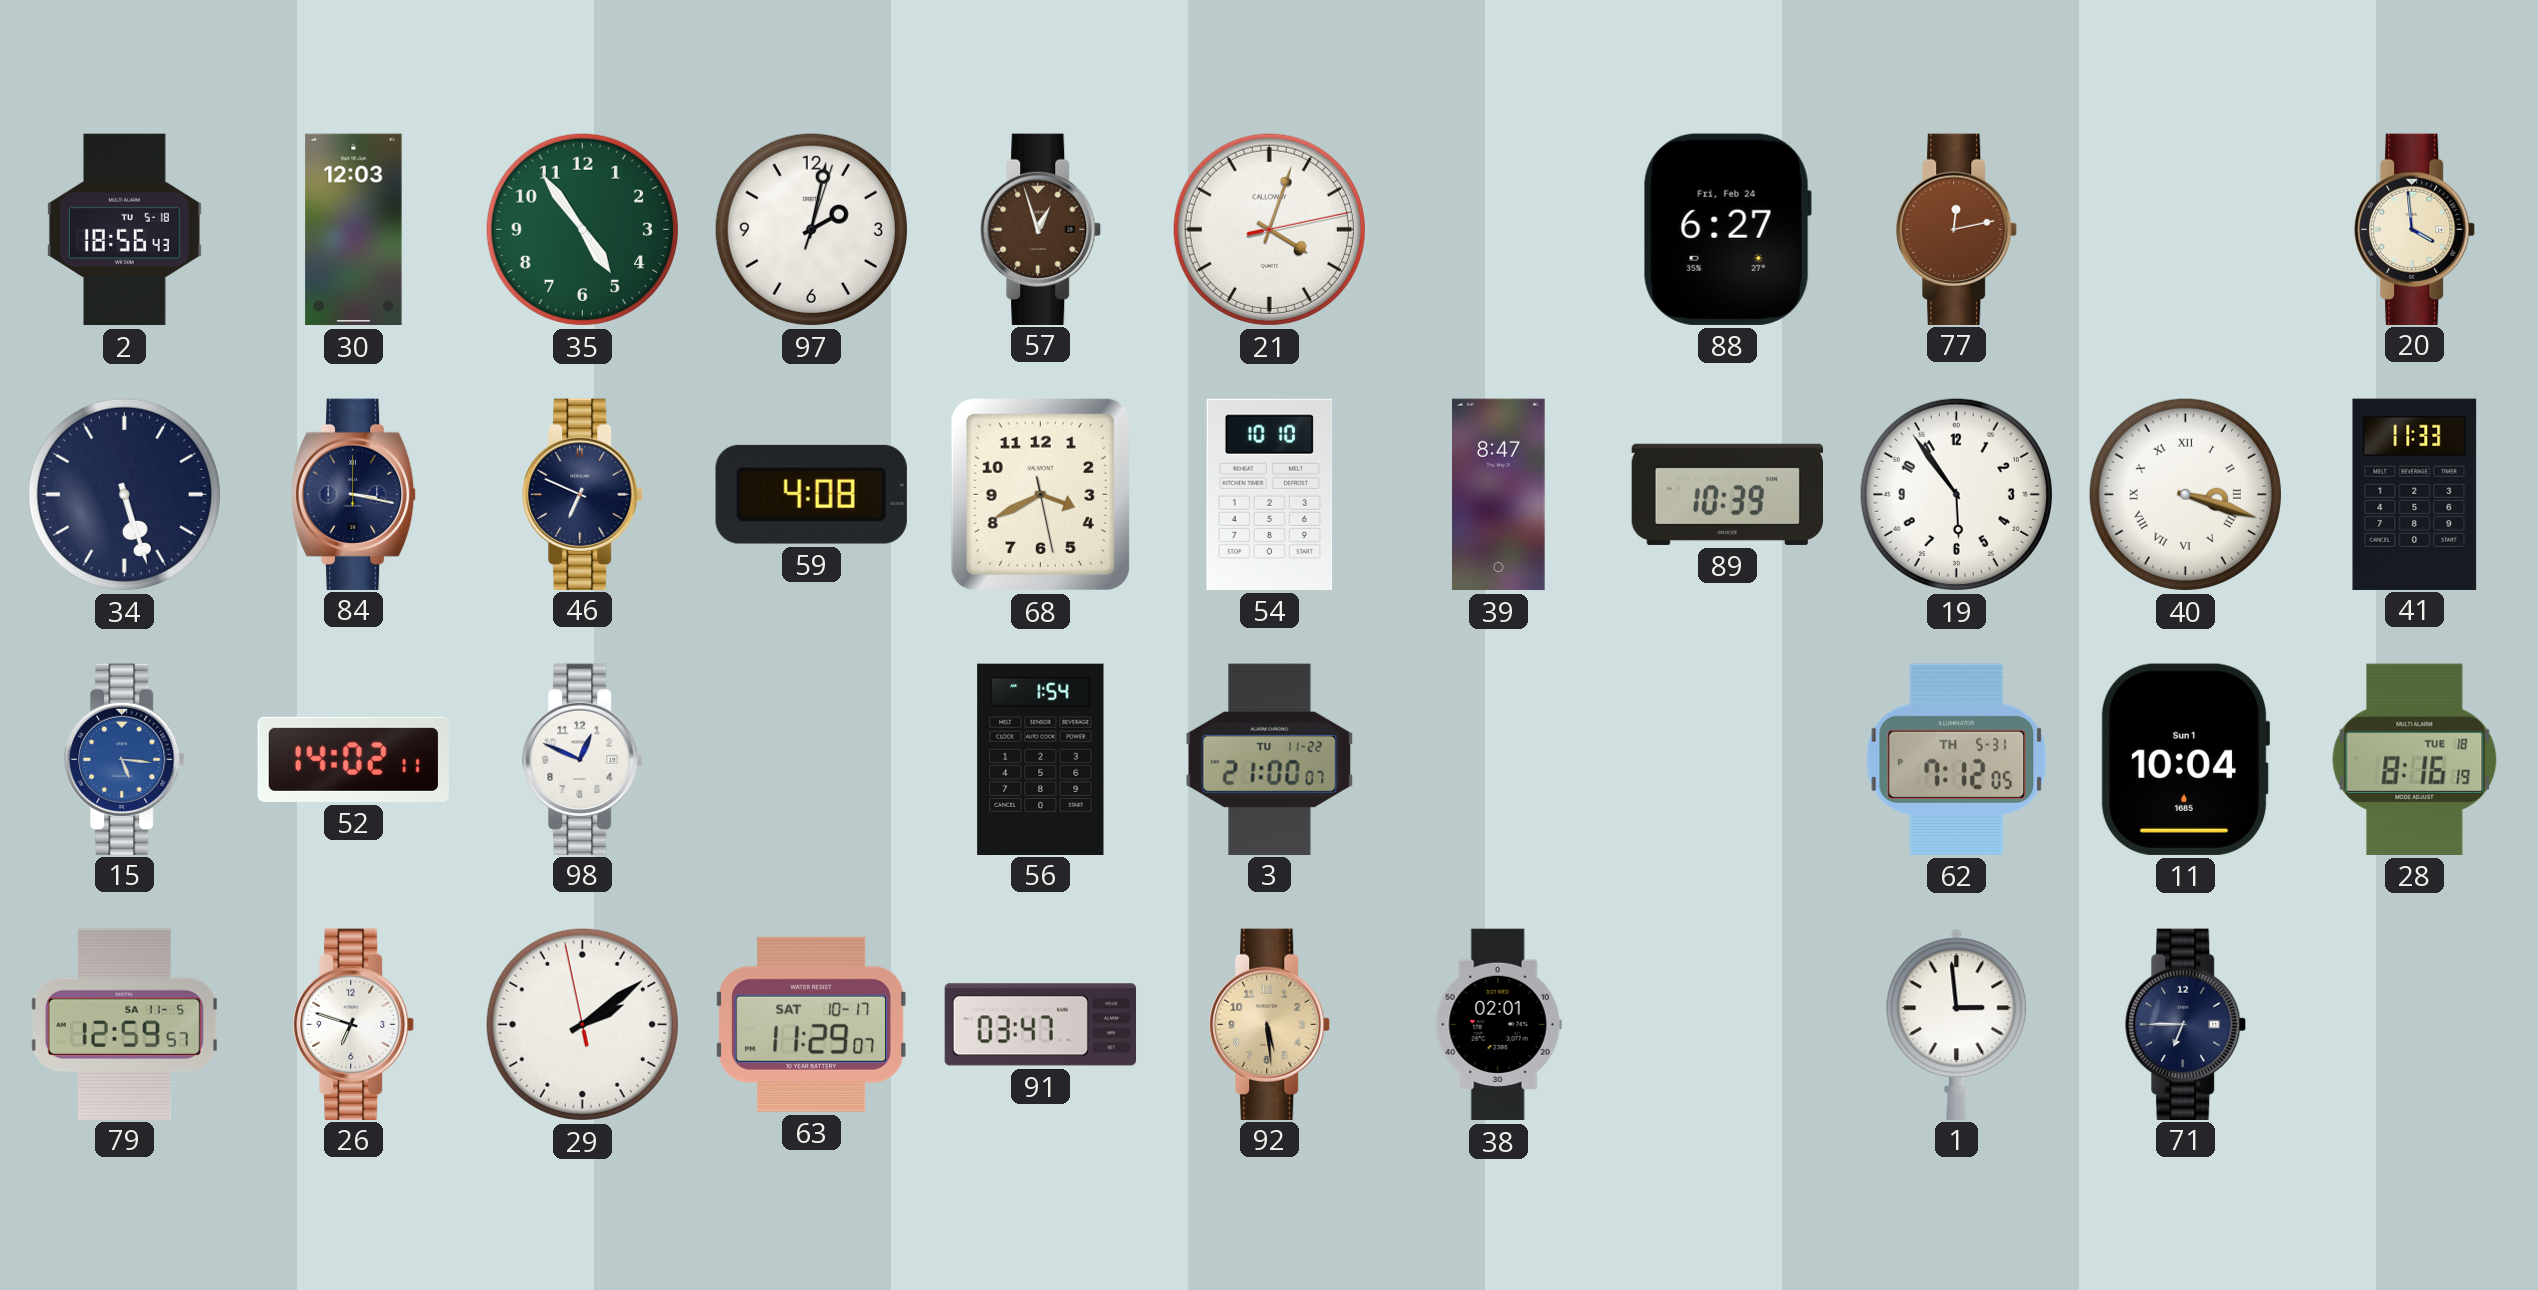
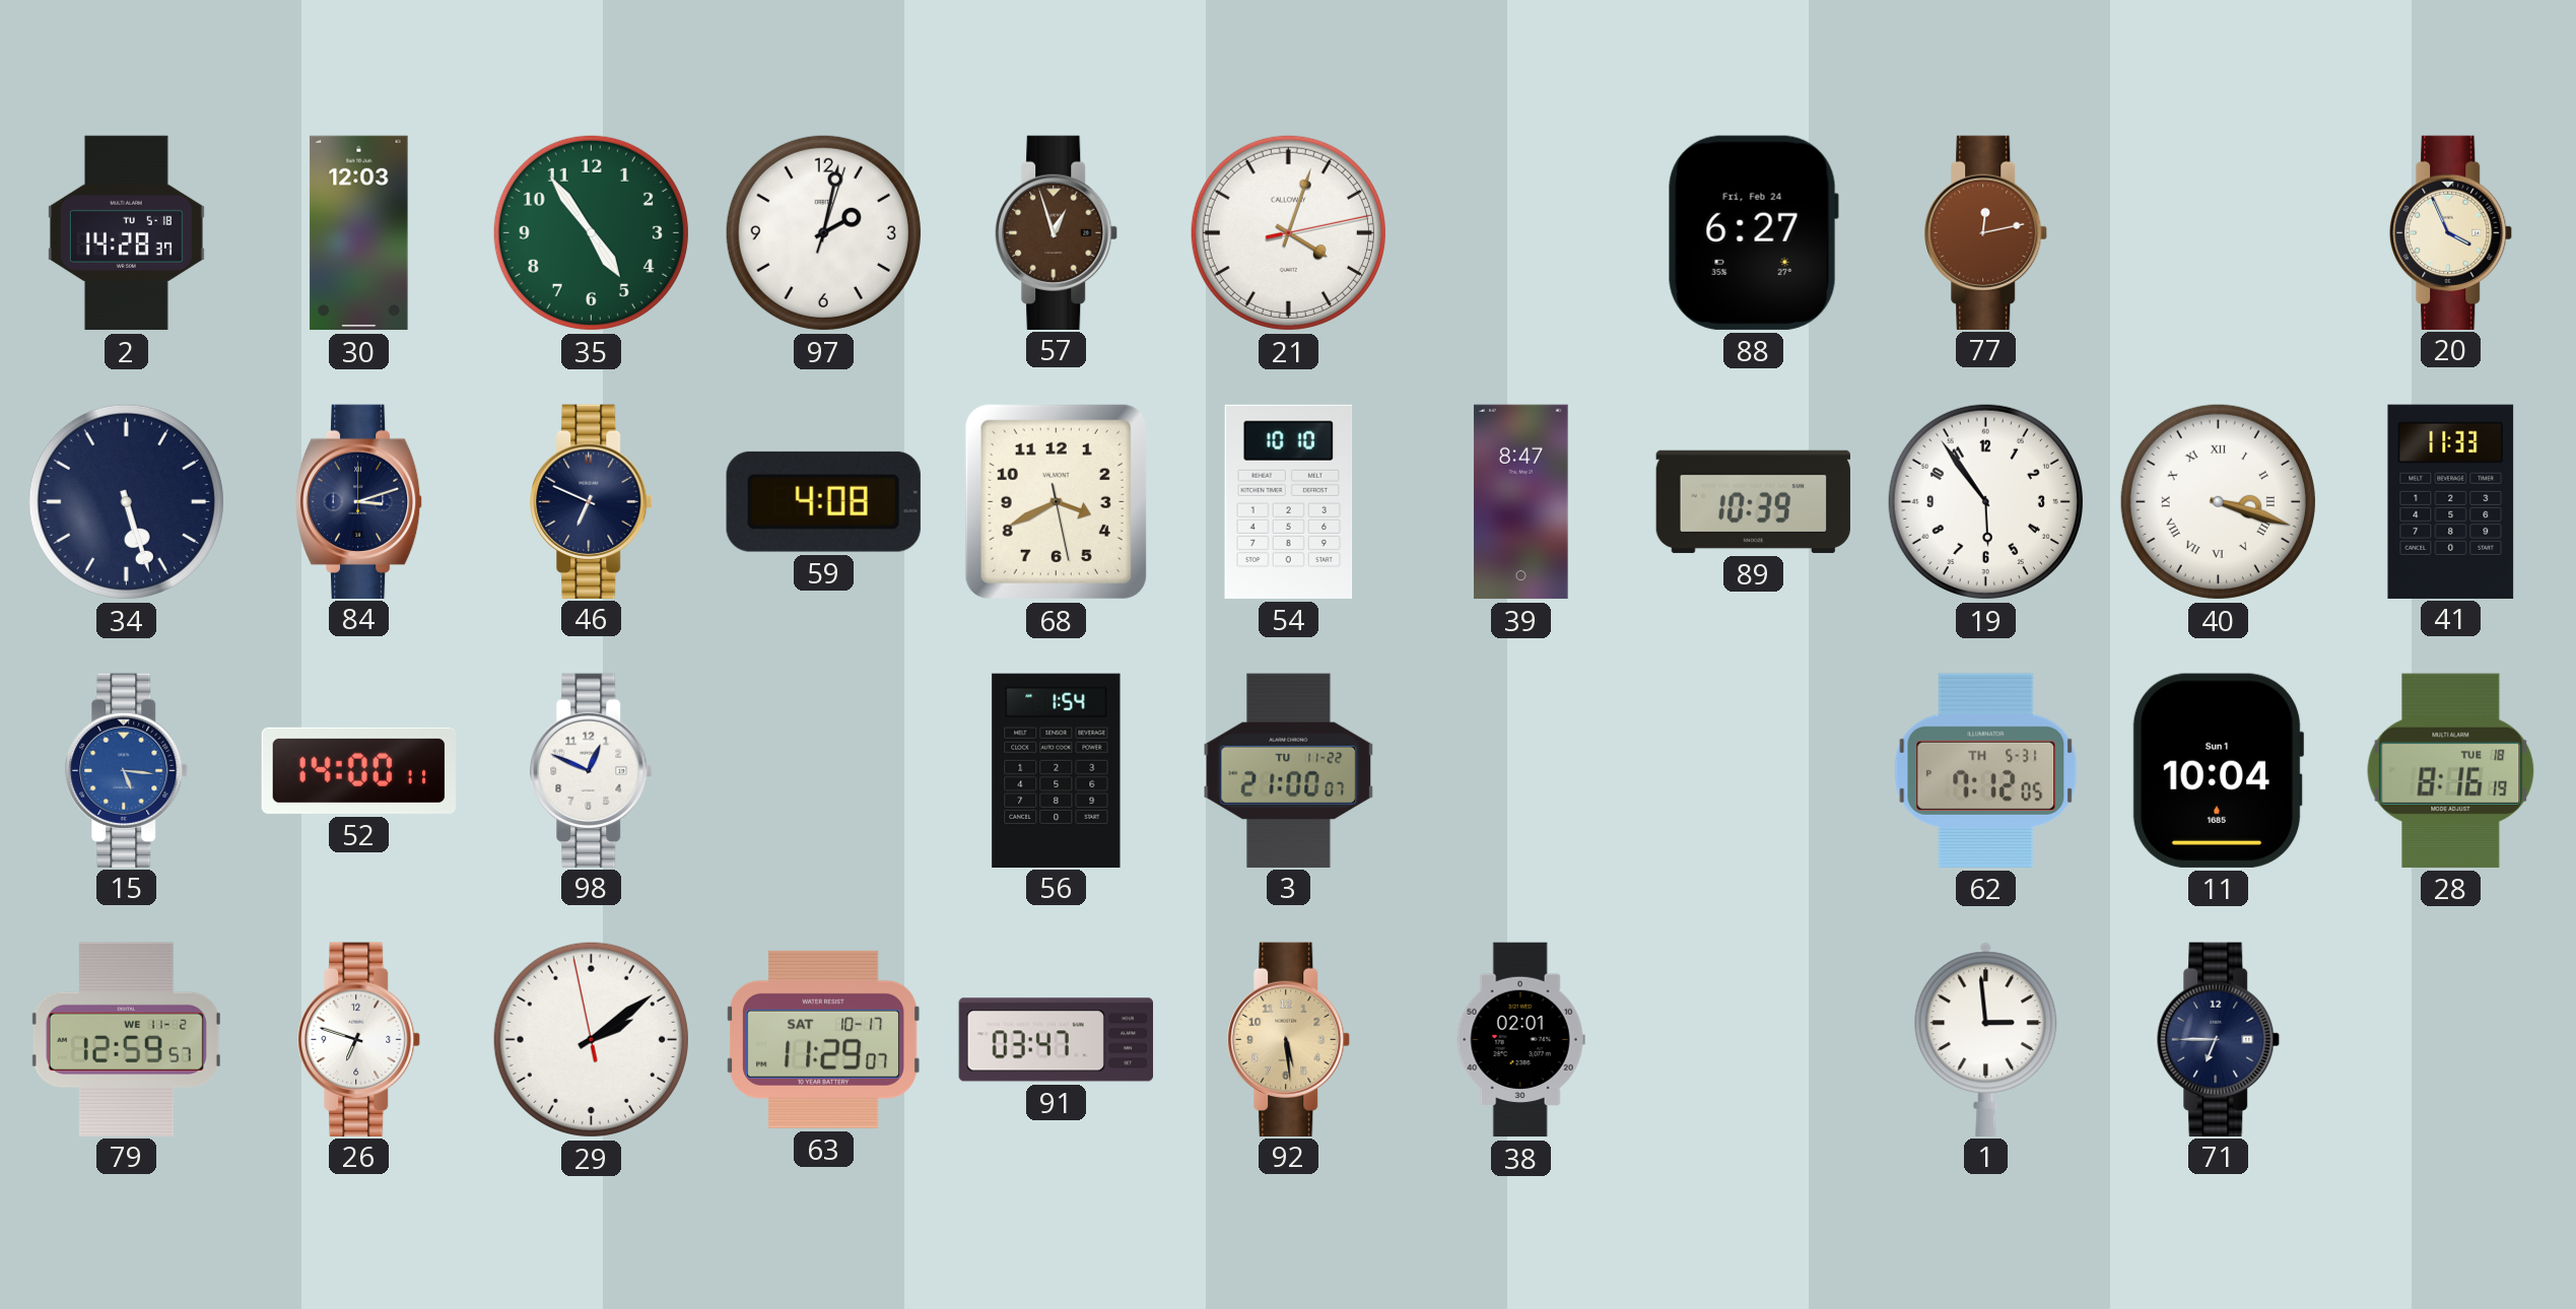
2: 18:56 -> 14:28
20: 3:59 -> 3:56
84: 3:17 -> 3:12
52: 14:02 -> 14:00
79 date: SA 11-5 -> WE 11-2
